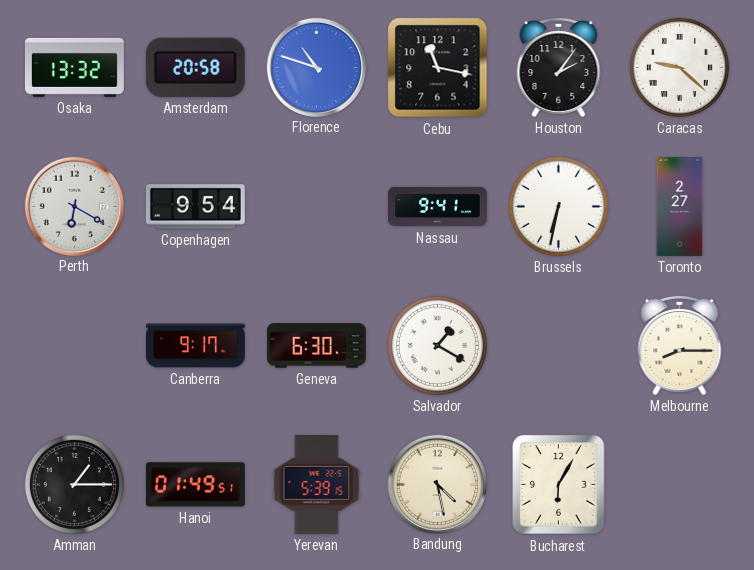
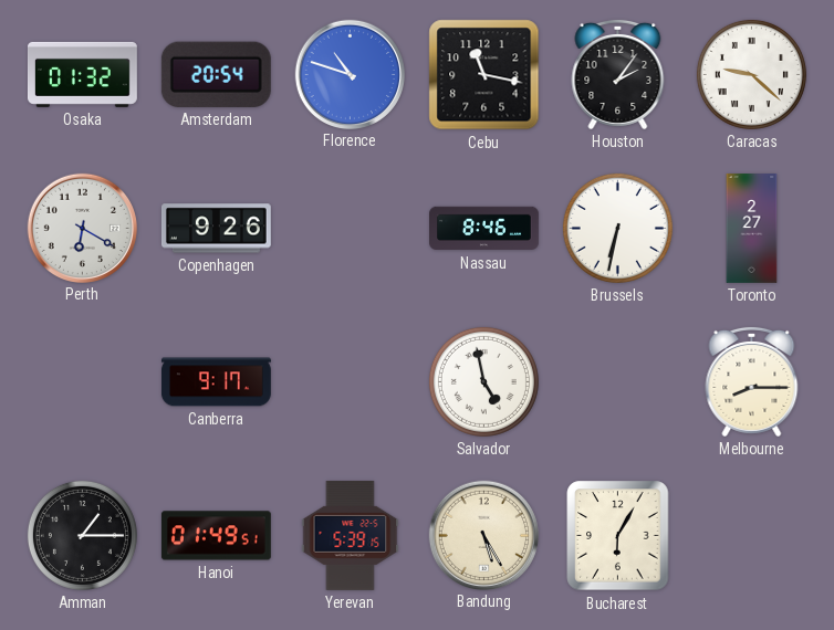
Osaka: 13:32 -> 01:32
Amsterdam: 20:58 -> 20:54
Copenhagen: 9:54 -> 9:26
Nassau: 9:41 -> 8:46
Geneva: 6:30 -> none
Salvador: 1:20 -> 4:58
Bandung: 4:28 -> 5:25
